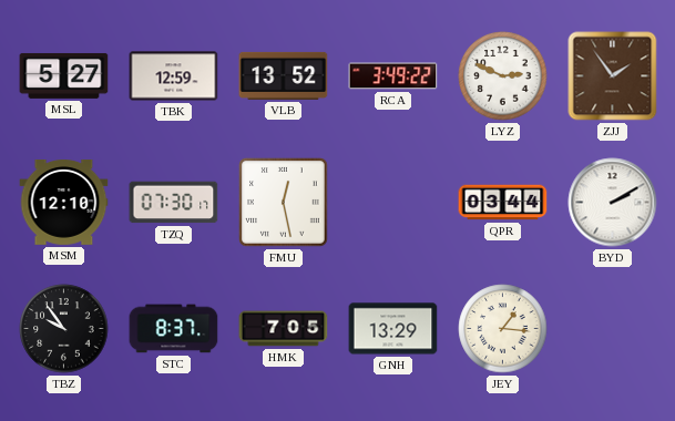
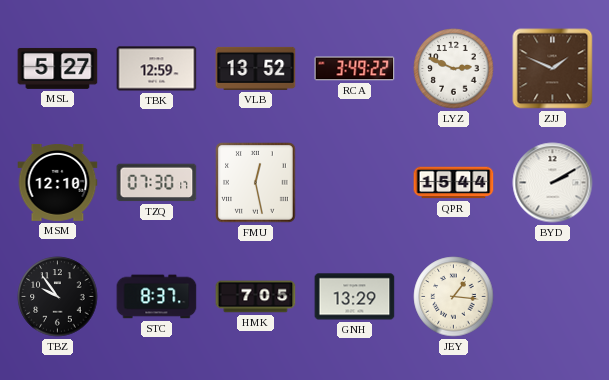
ZJJ: 1:54 -> 1:49
QPR: 03:44 -> 15:44
